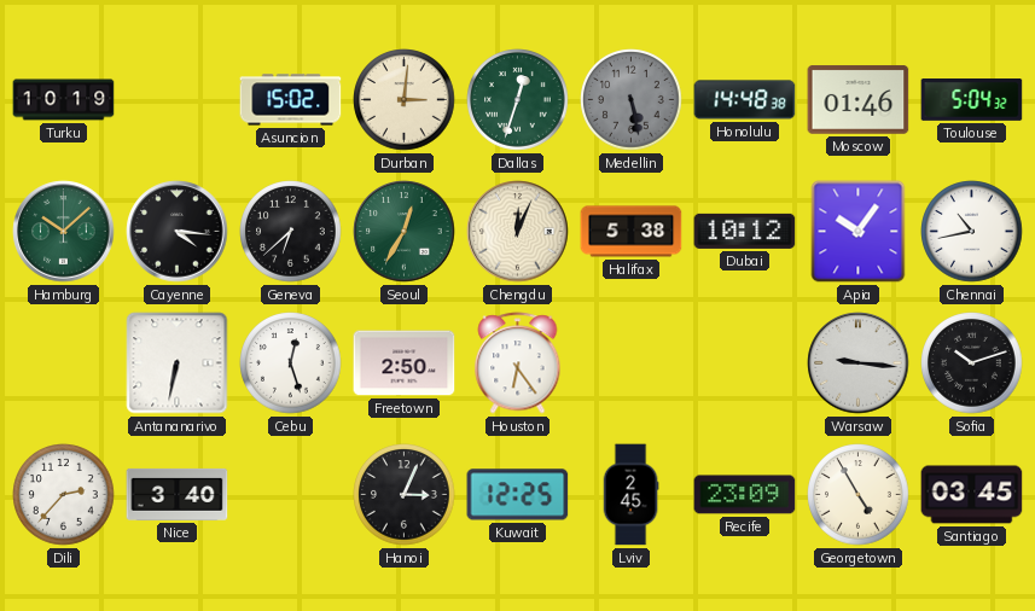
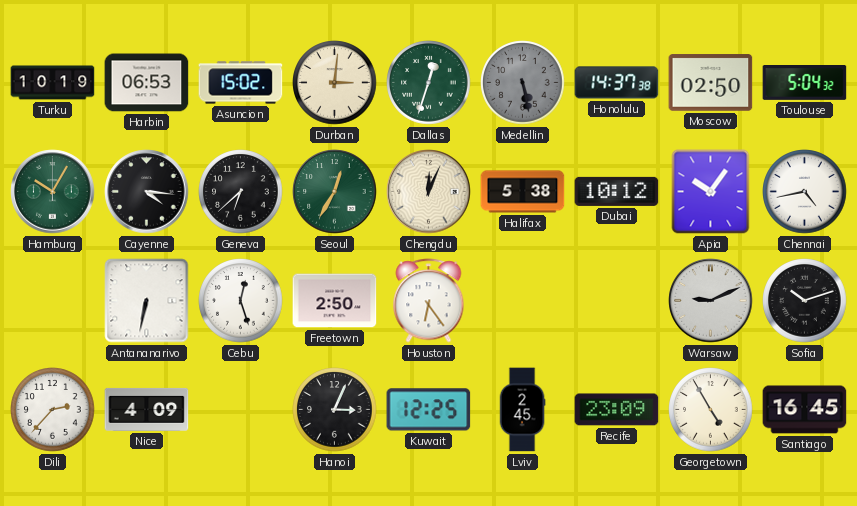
Harbin: none -> 06:53
Honolulu: 14:48 -> 14:37
Moscow: 01:46 -> 02:50
Hamburg: 10:08 -> 10:05
Chennai: 10:43 -> 4:43
Warsaw: 9:16 -> 9:11
Nice: 3:40 -> 4:09
Santiago: 03:45 -> 16:45
